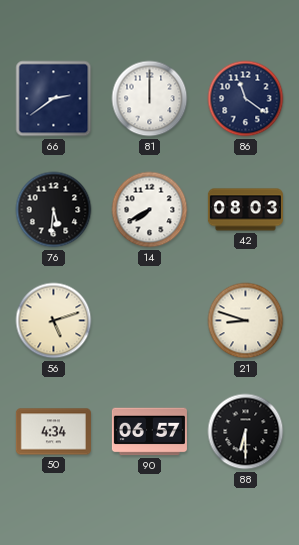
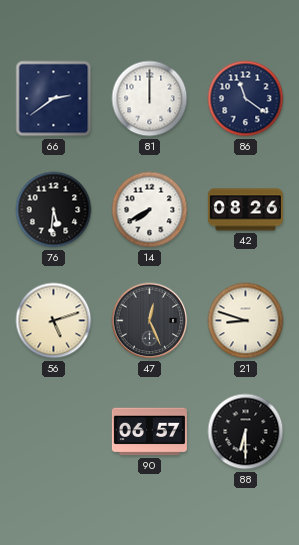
42: 08:03 -> 08:26
47: none -> 12:26
50: 4:34 -> none
